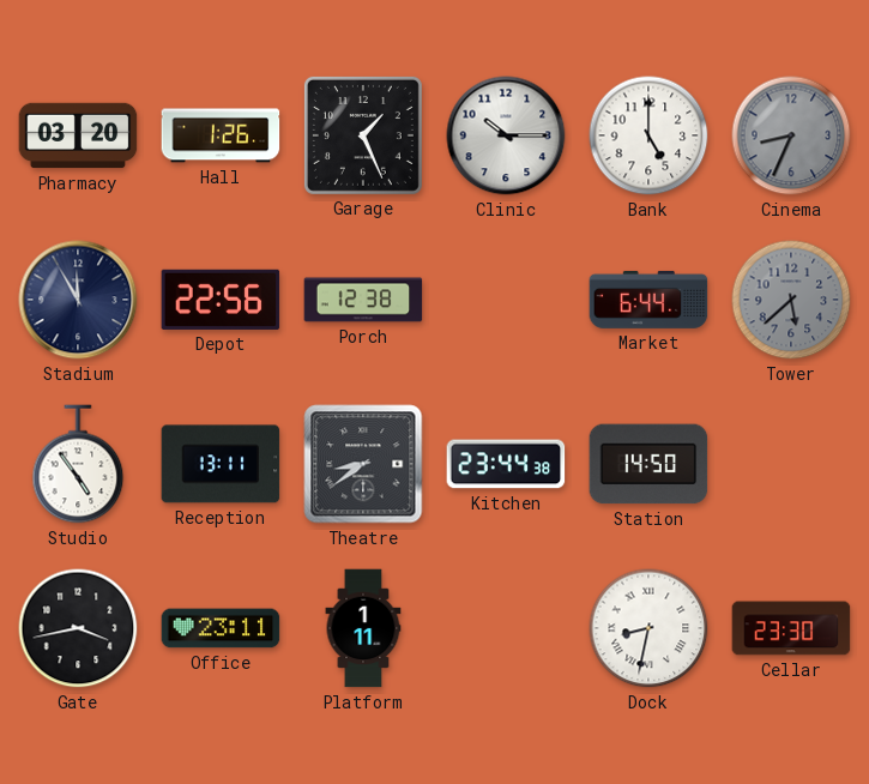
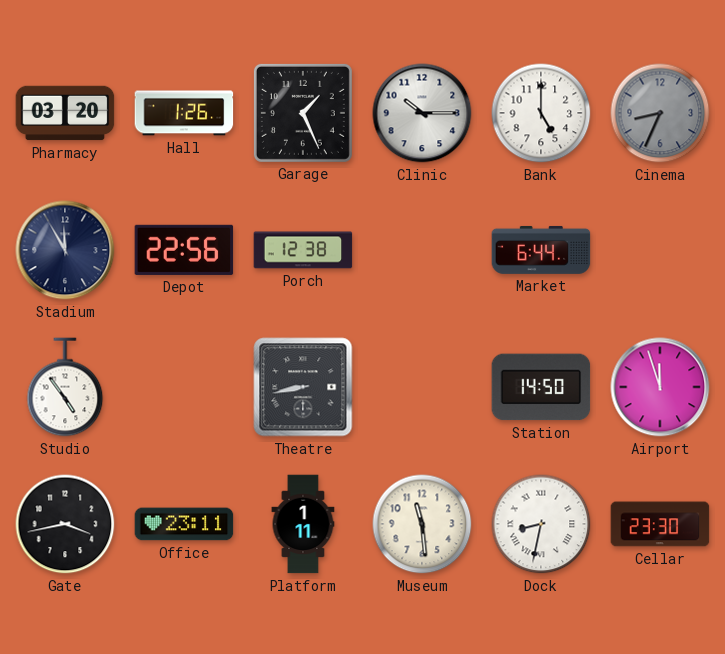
Tower: 5:38 -> none
Reception: 13:11 -> none
Theatre: 8:39 -> 8:43
Kitchen: 23:44 -> none
Airport: none -> 11:57
Museum: none -> 11:29
